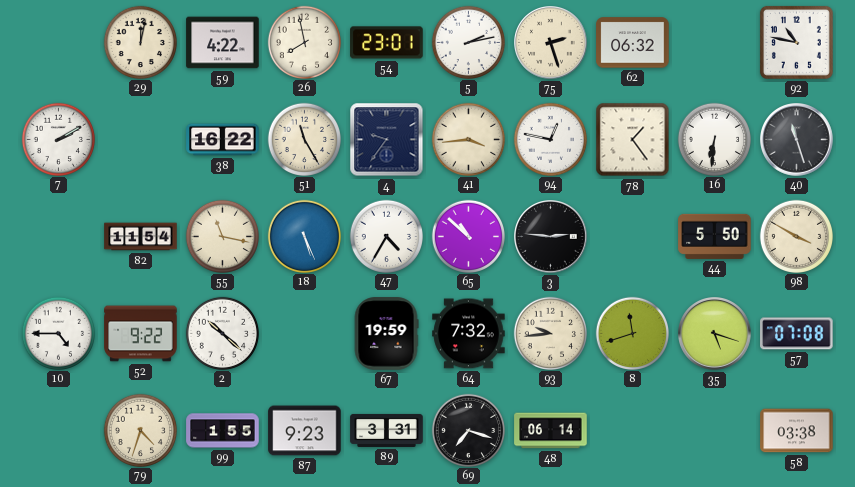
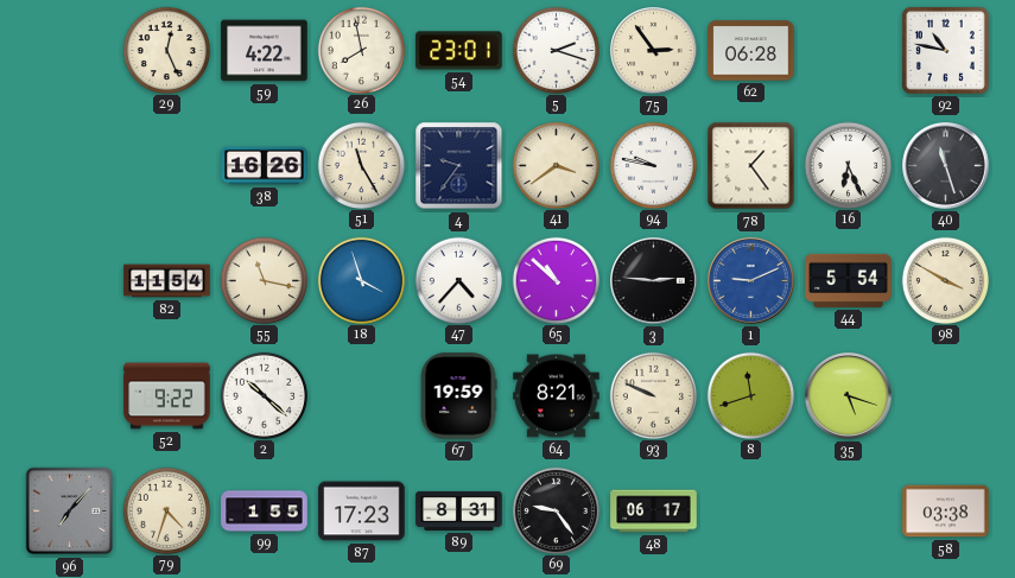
29: 12:02 -> 12:26
5: 2:13 -> 2:18
75: 2:27 -> 2:54
62: 06:32 -> 06:28
7: 2:10 -> none
38: 16:22 -> 16:26
41: 3:44 -> 3:39
94: 12:47 -> 9:47
16: 6:31 -> 6:26
18: 5:26 -> 3:57
47: 4:35 -> 4:37
1: none -> 9:11
44: 5:50 -> 5:54
10: 4:45 -> none
64: 7:32 -> 8:21
93: 9:44 -> 9:49
57: 07:08 -> none
96: none -> 7:07
87: 9:23 -> 17:23
89: 3:31 -> 8:31
69: 7:18 -> 9:24
48: 06:14 -> 06:17
